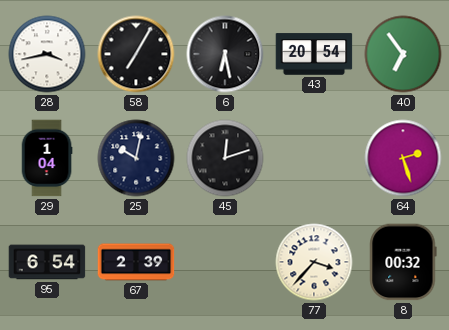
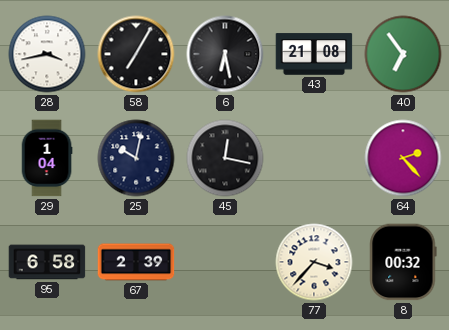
43: 20:54 -> 21:08
45: 12:12 -> 12:17
64: 2:27 -> 2:23
95: 6:54 -> 6:58
